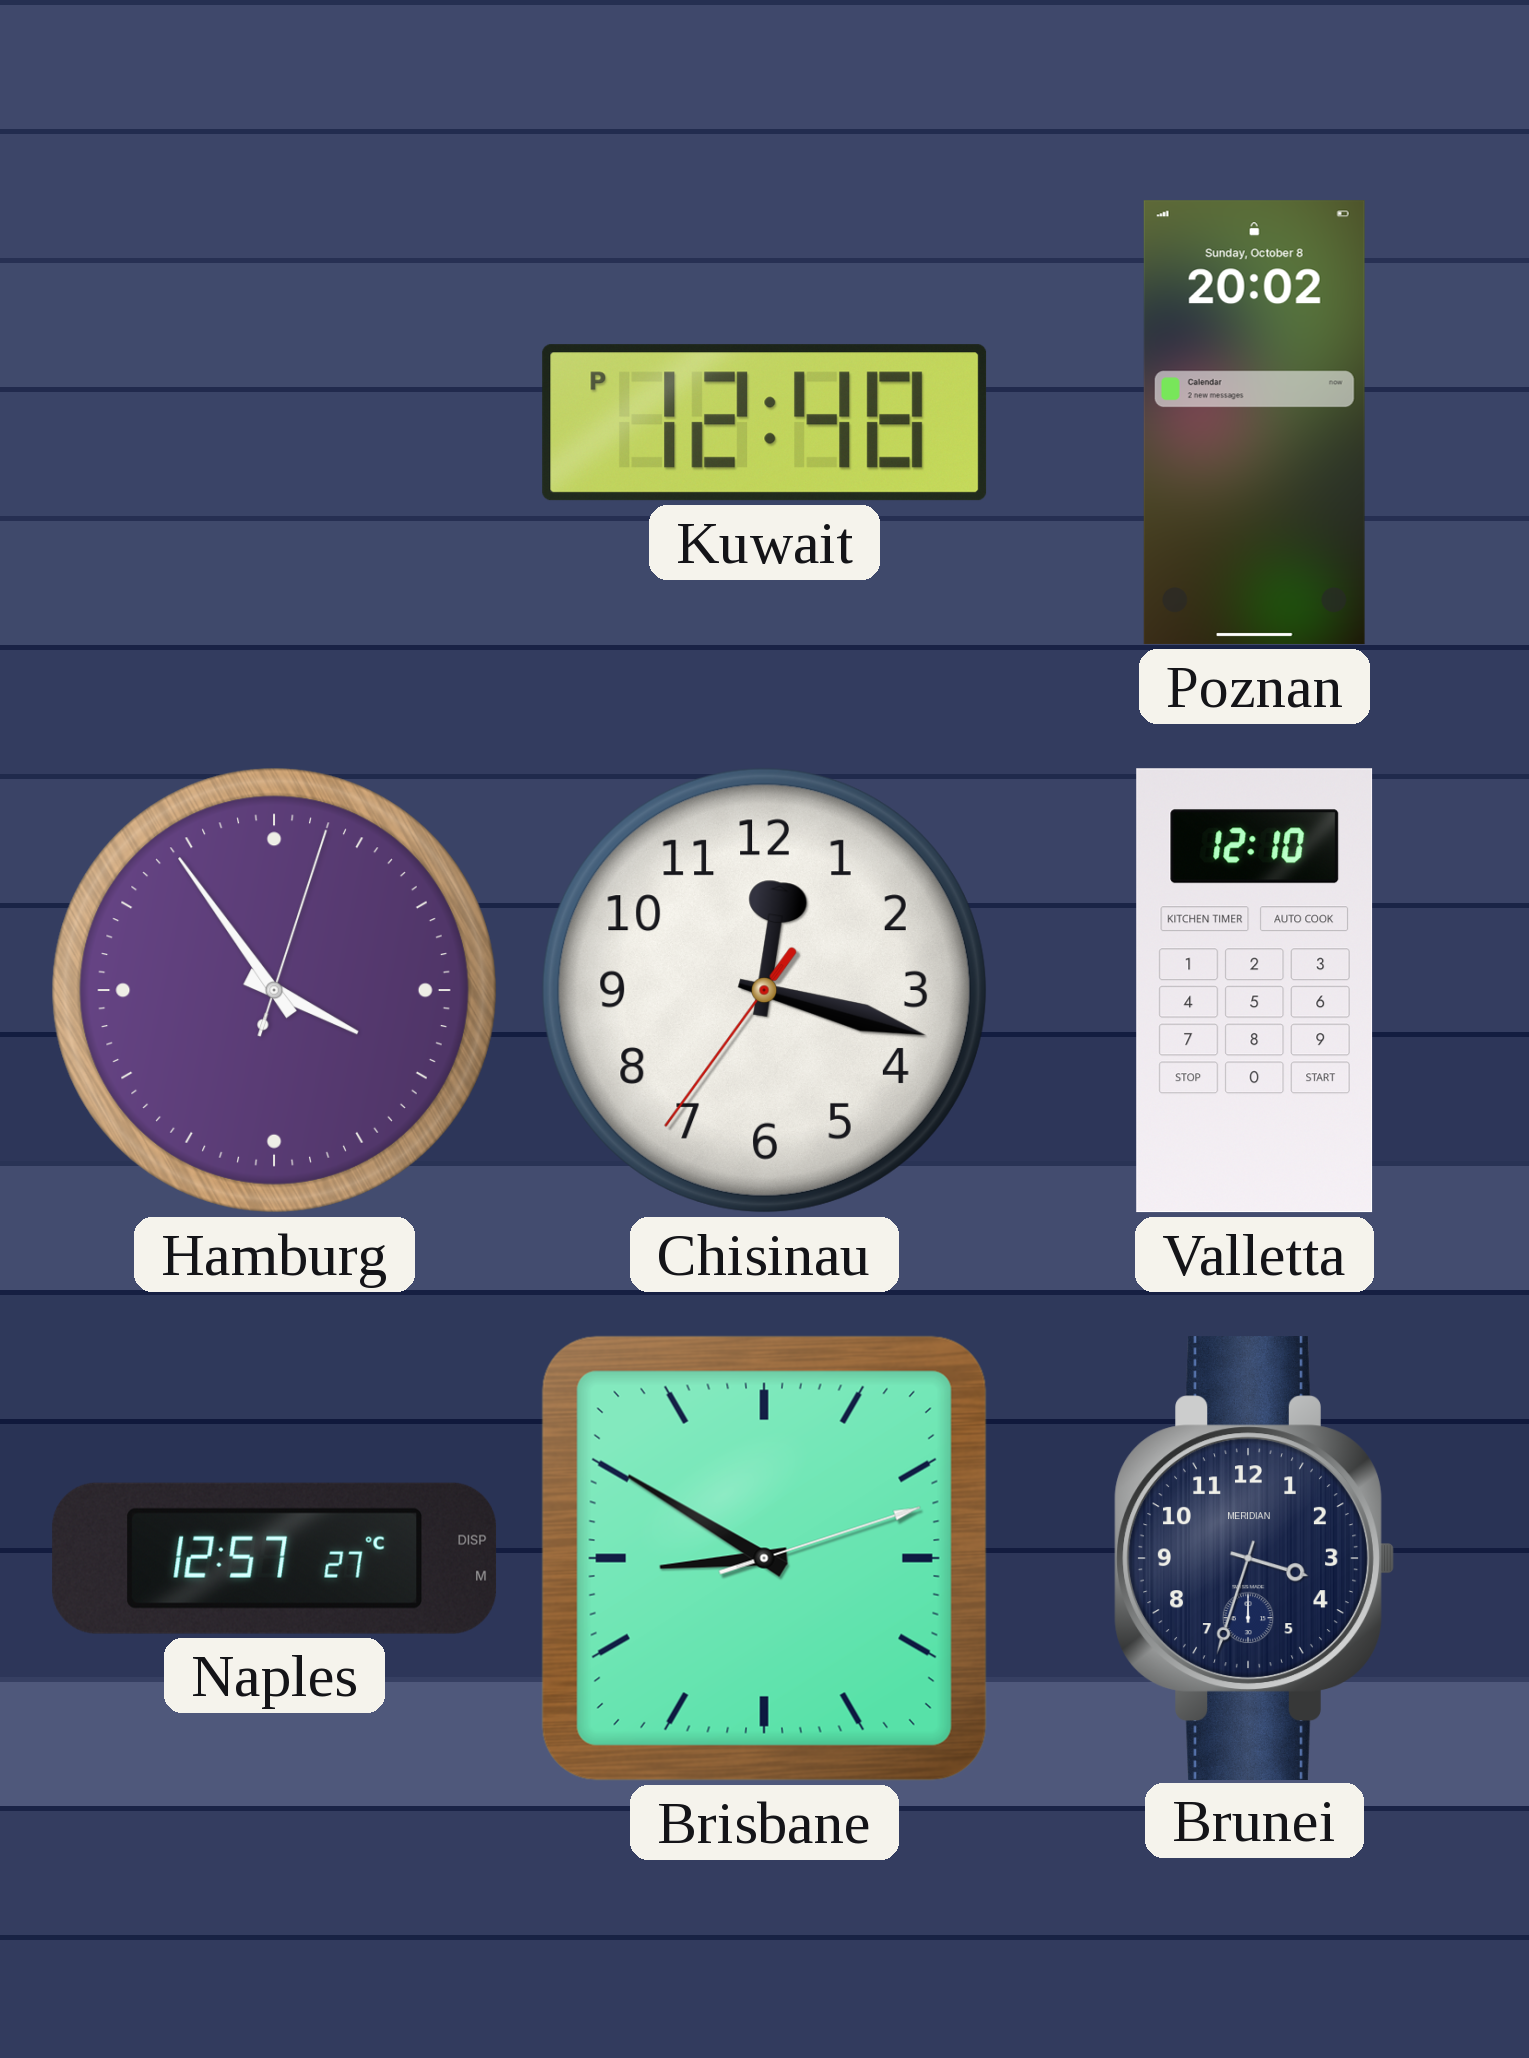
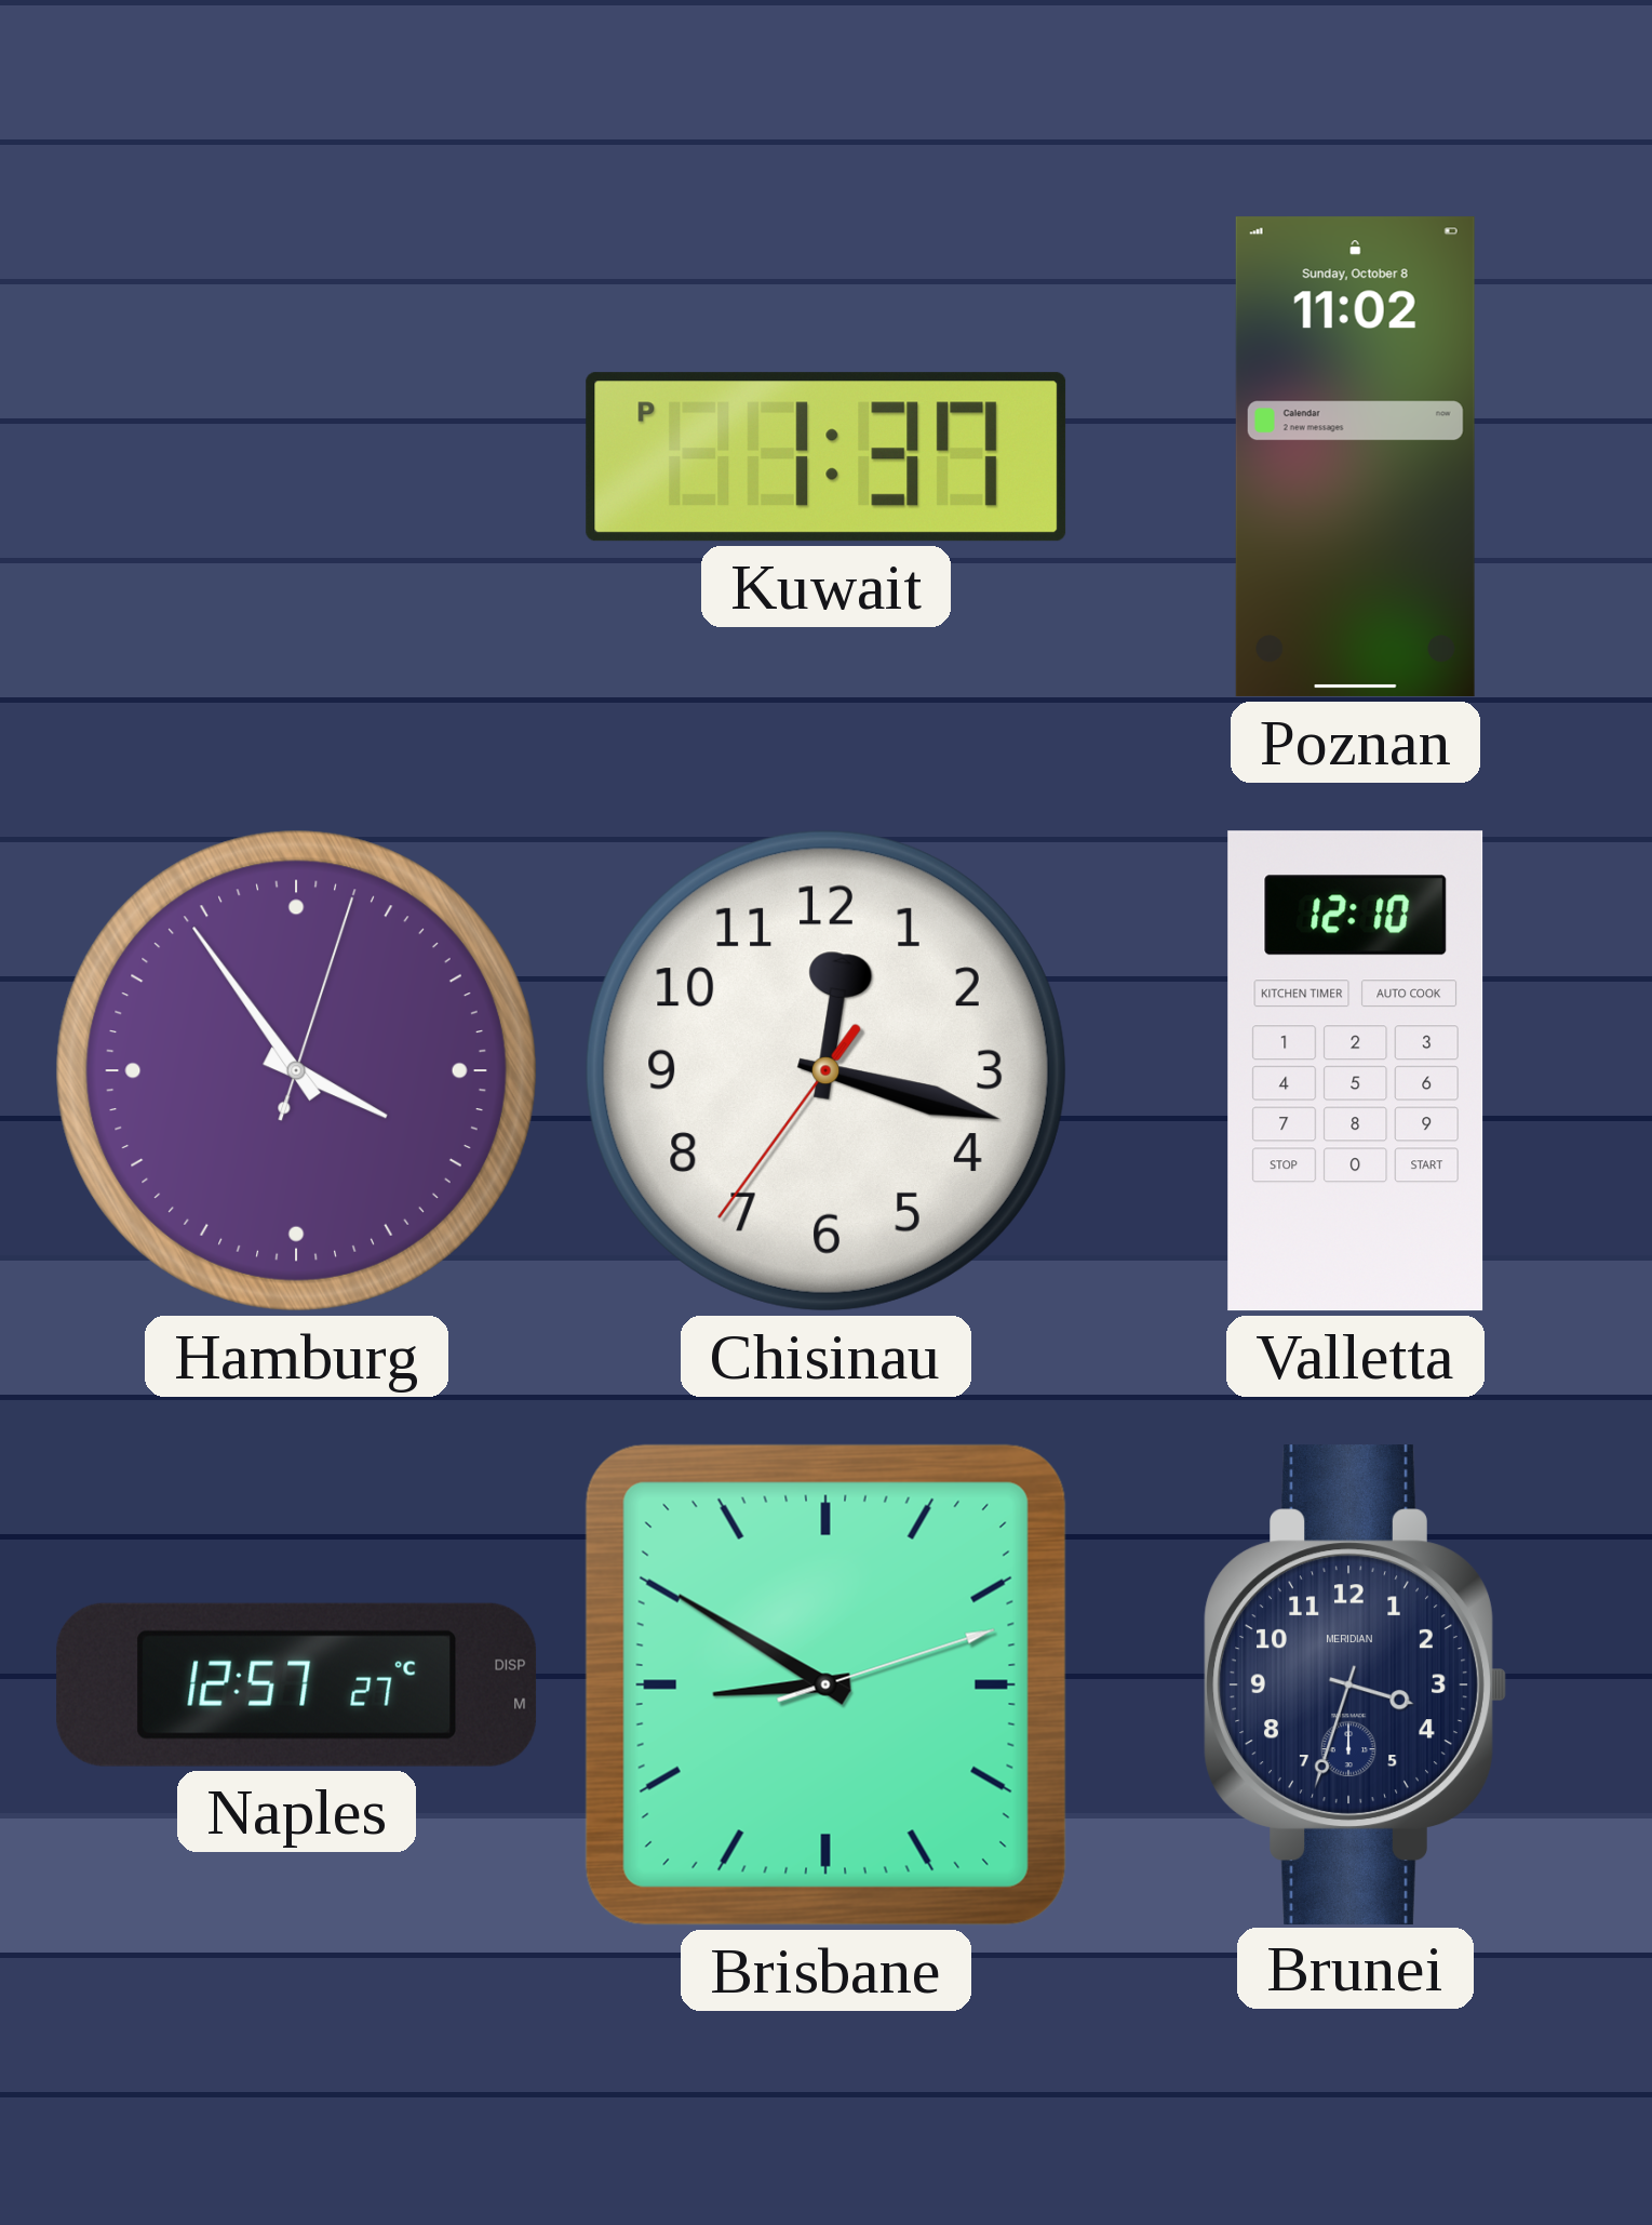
Kuwait: 12:48 -> 1:37
Poznan: 20:02 -> 11:02
